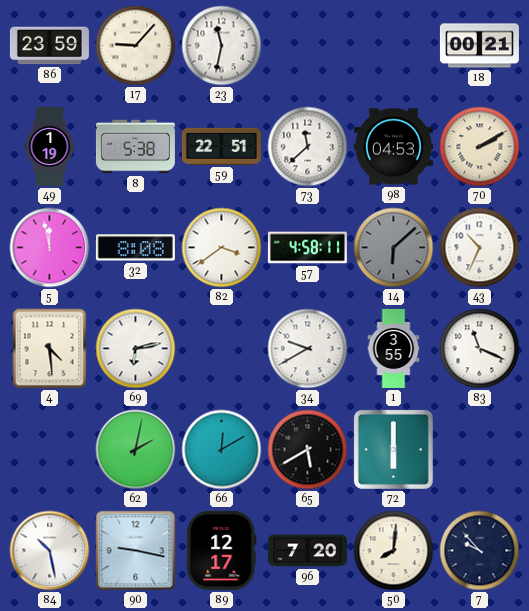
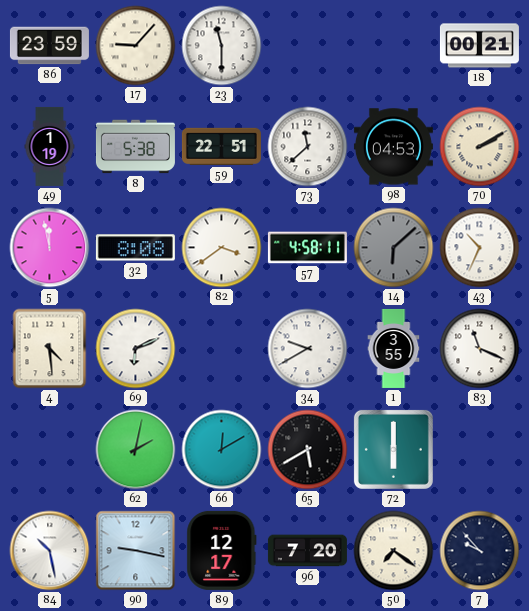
23: 11:32 -> 11:30
69: 6:13 -> 6:11
50: 8:01 -> 7:21
